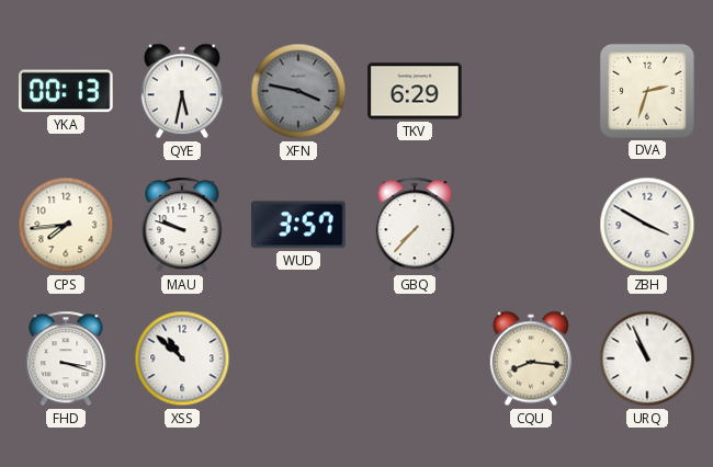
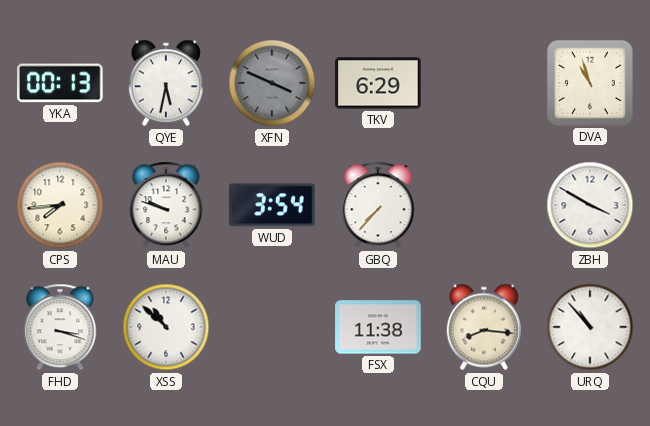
XFN: 3:47 -> 3:49
DVA: 2:33 -> 10:57
WUD: 3:57 -> 3:54
FSX: none -> 11:38
URQ: 10:56 -> 10:53
